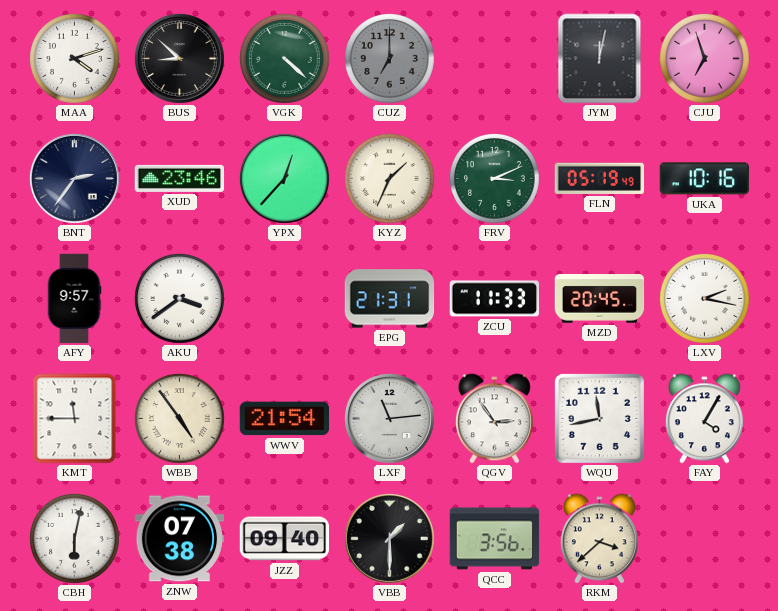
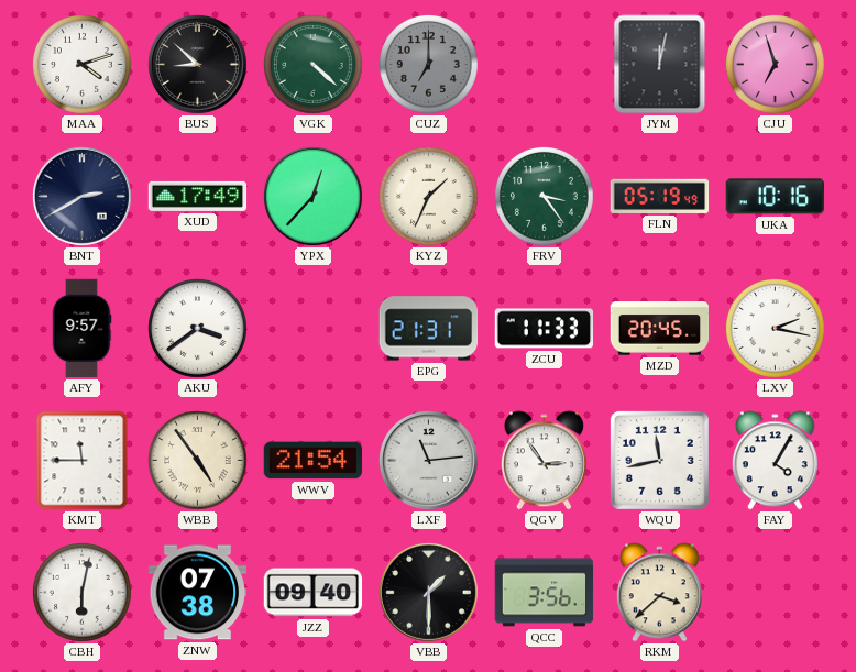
BNT: 2:36 -> 2:40
XUD: 23:46 -> 17:49
FRV: 3:11 -> 3:24
